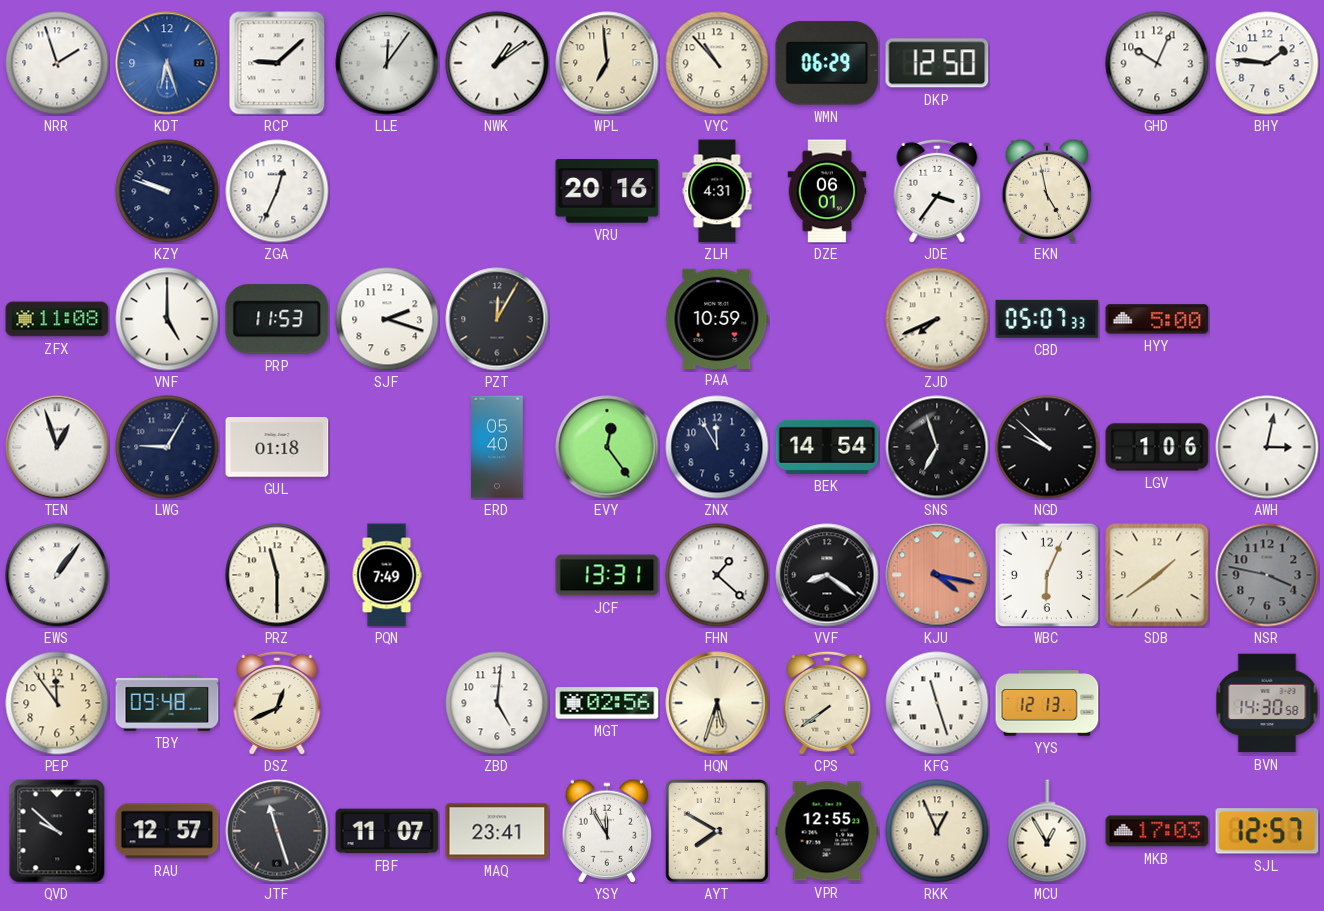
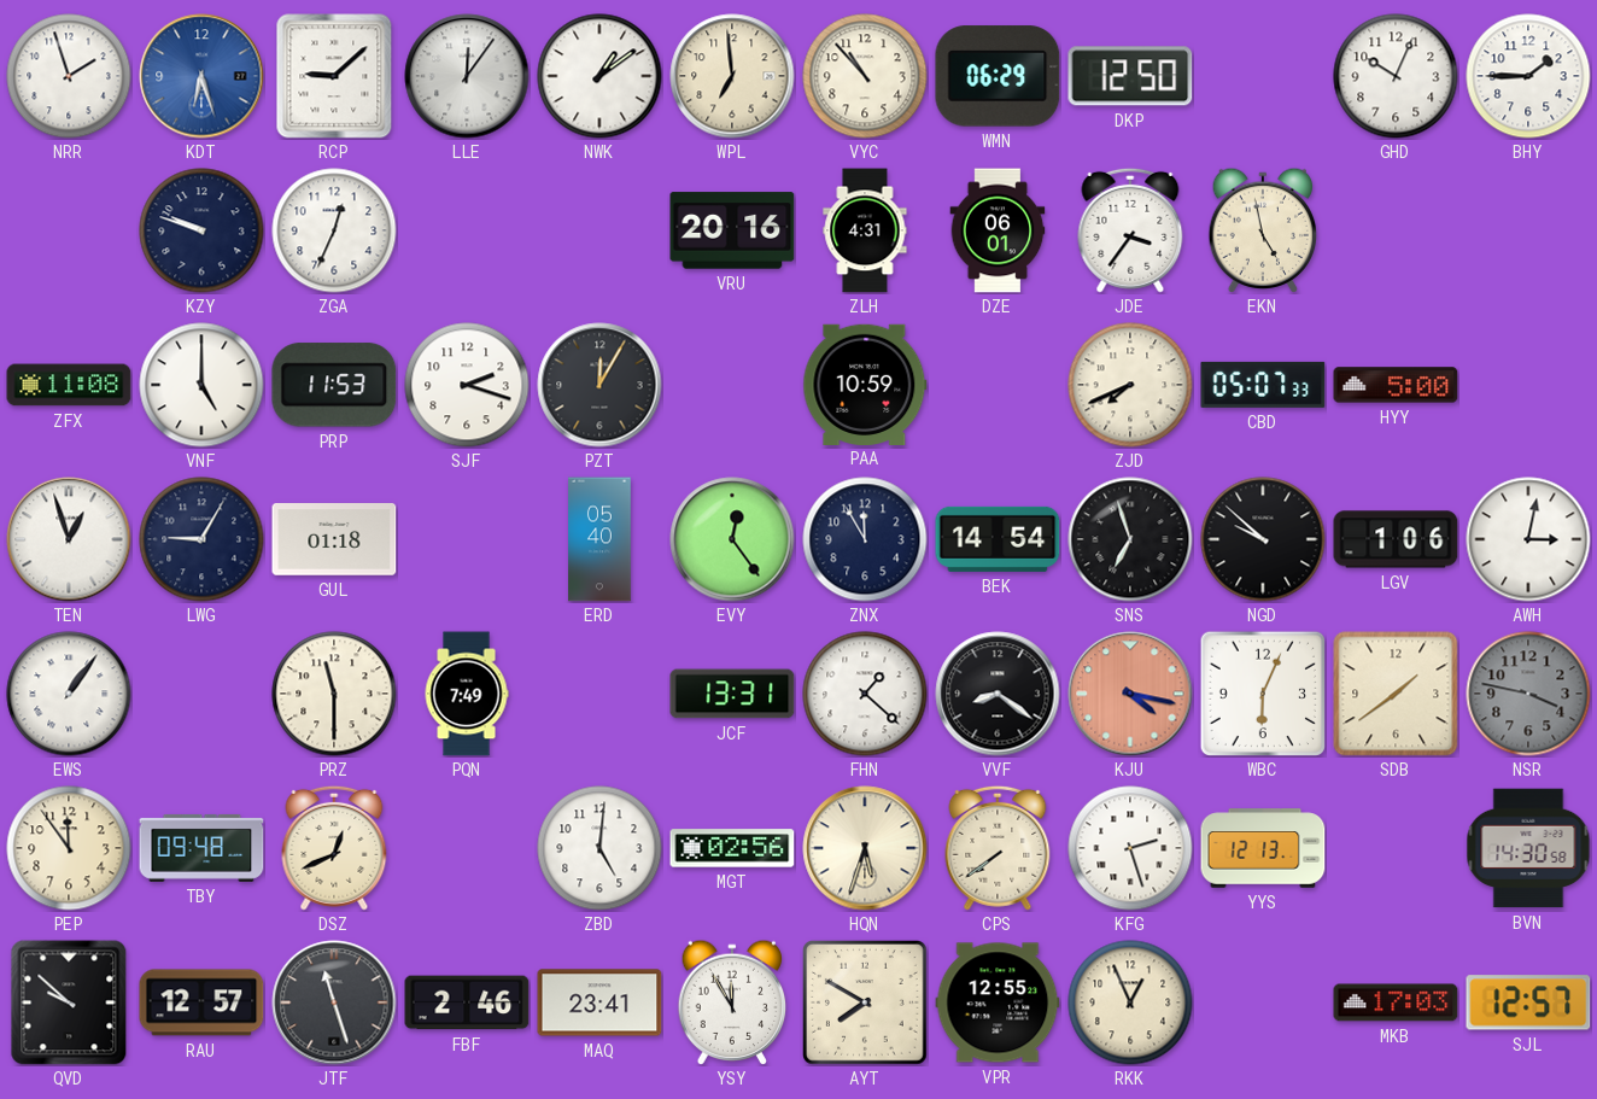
BHY: 1:46 -> 1:45
KFG: 11:27 -> 2:27
FBF: 11:07 -> 2:46
MCU: 12:55 -> none
